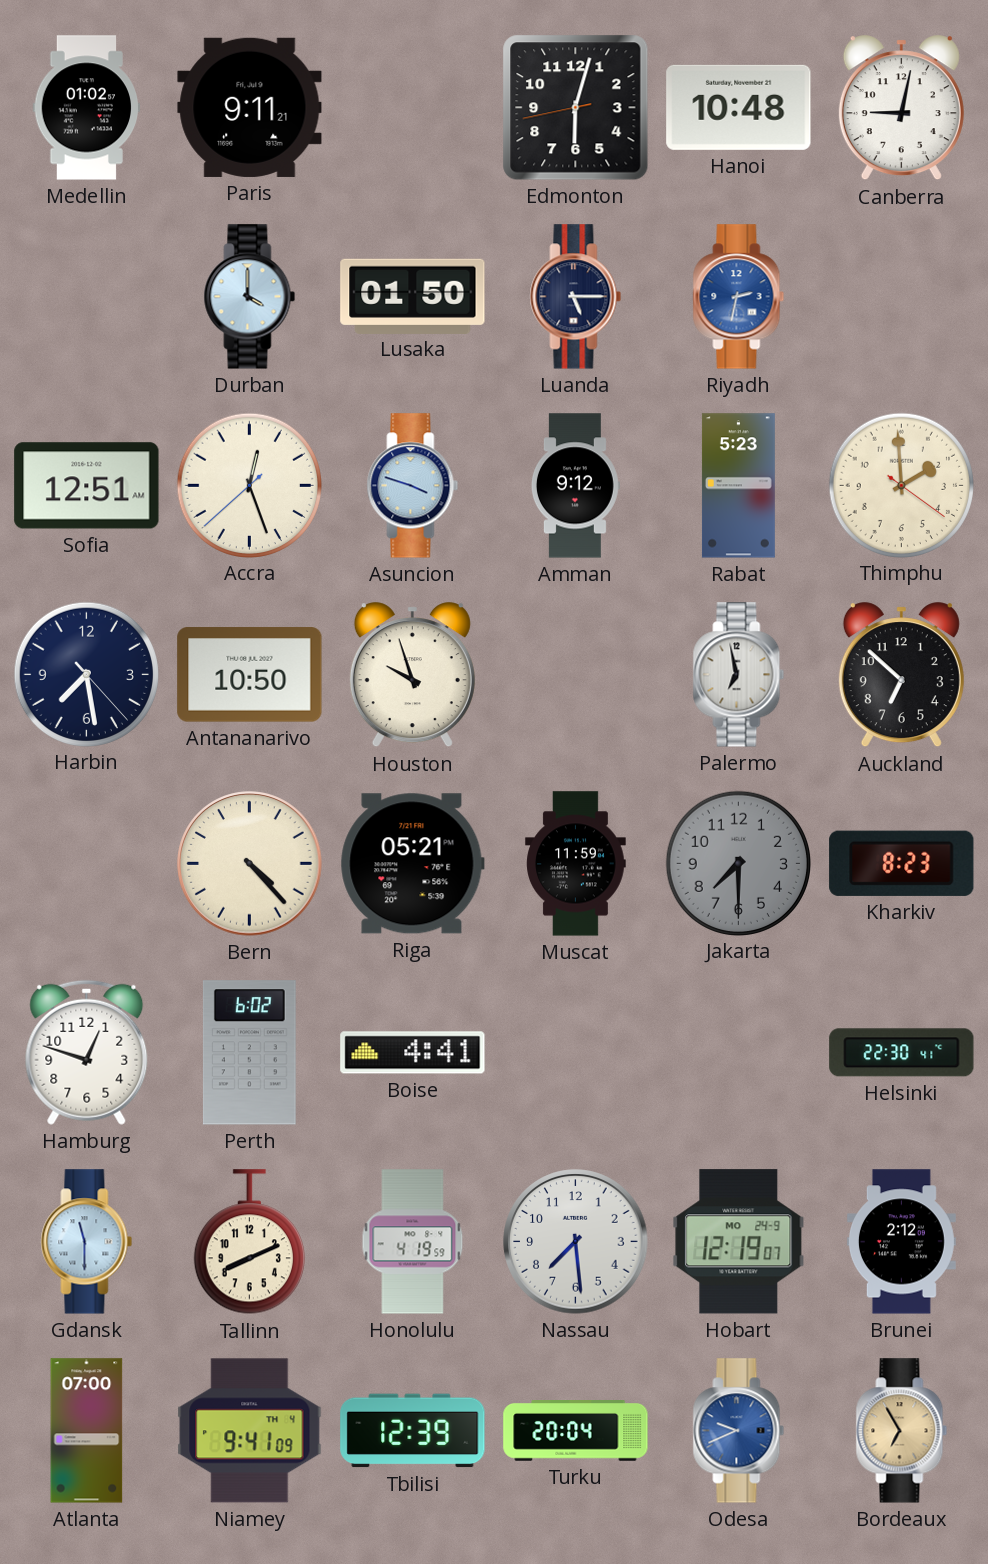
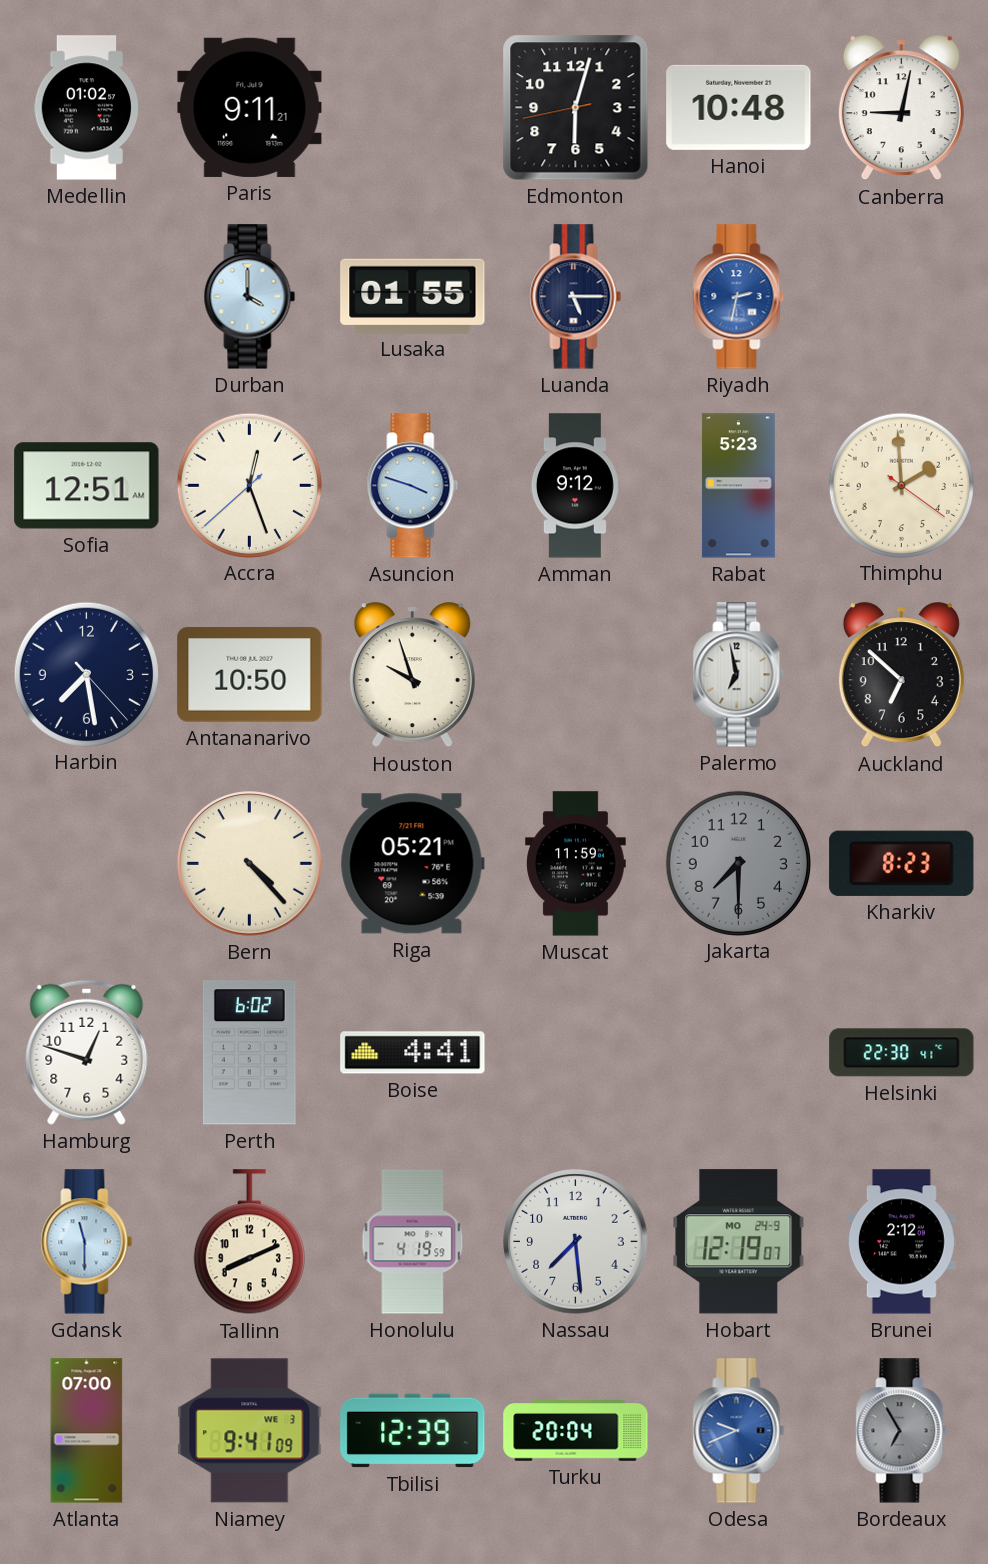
Lusaka: 01:50 -> 01:55
Niamey date: TH 4 -> WE 3
Bordeaux dial: champagne -> grey
